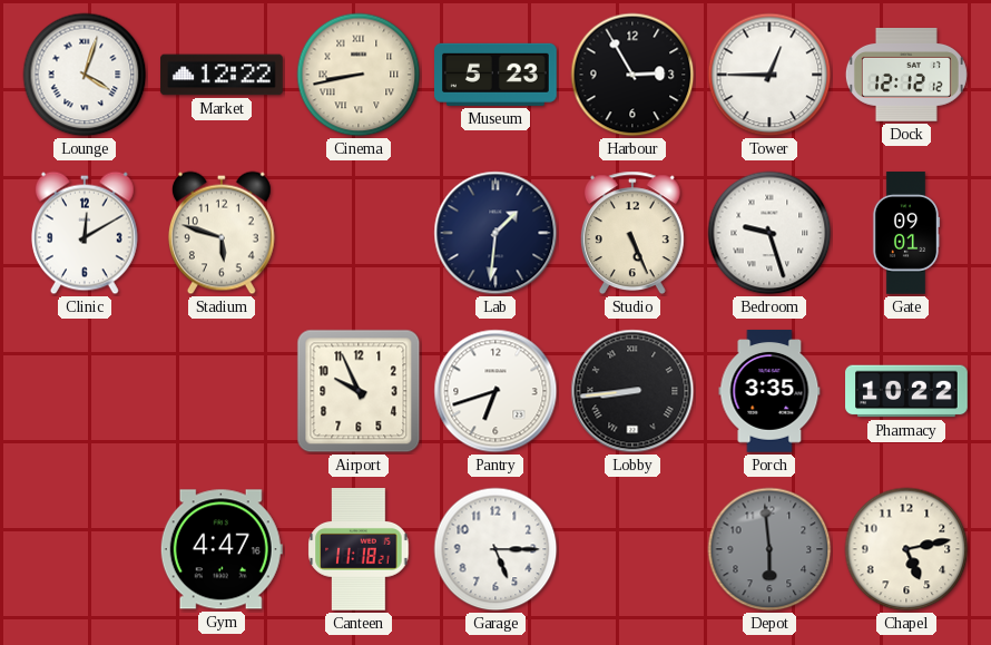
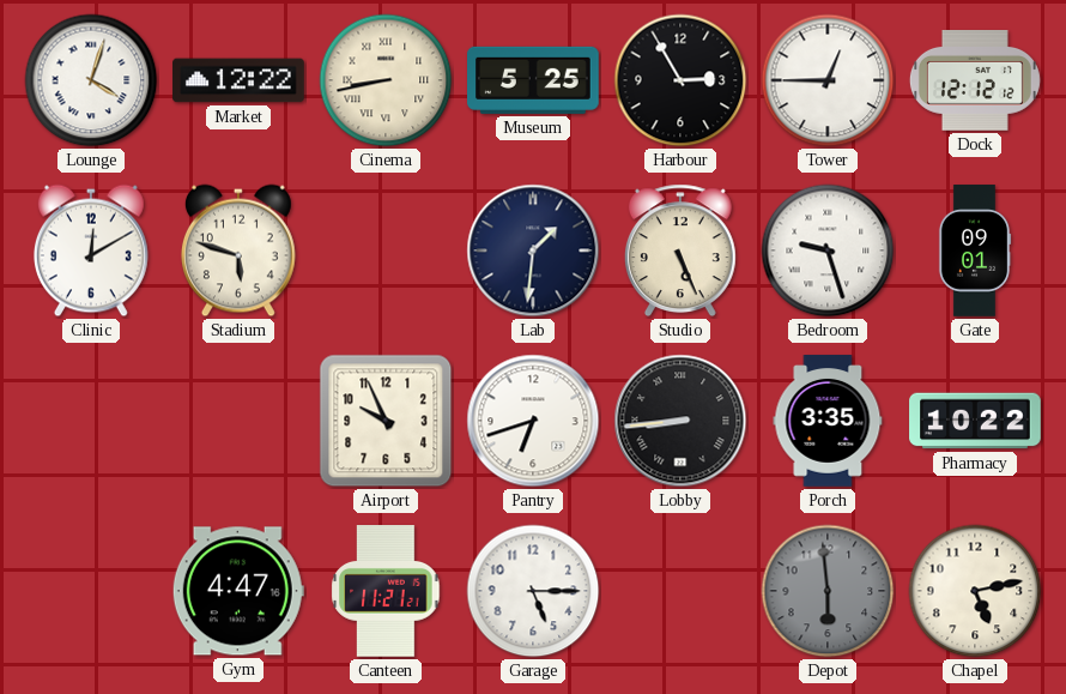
Museum: 5:23 -> 5:25
Canteen: 11:18 -> 11:21
